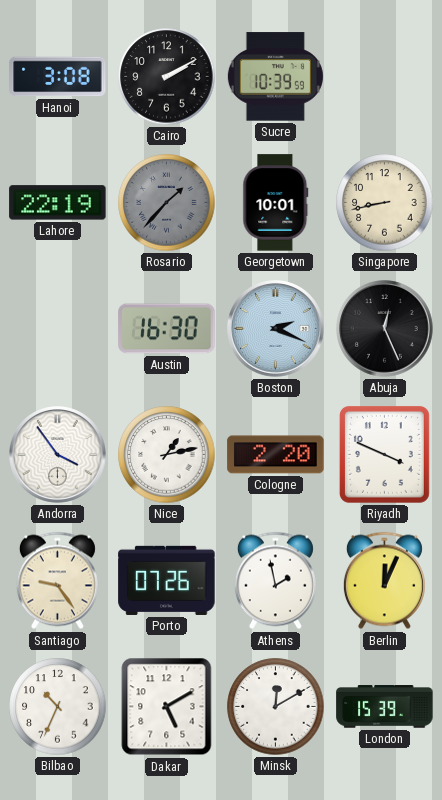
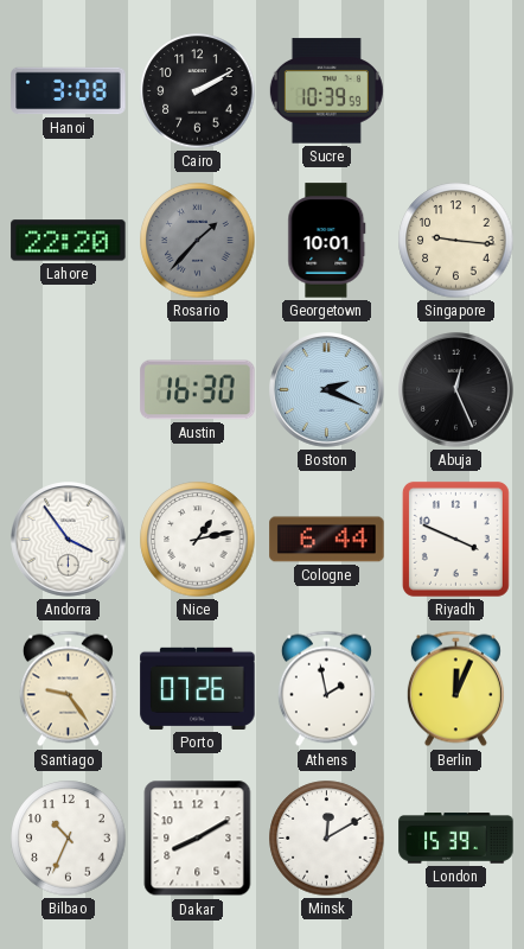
Lahore: 22:19 -> 22:20
Singapore: 8:43 -> 9:16
Cologne: 2:20 -> 6:44
Dakar: 5:10 -> 8:10
